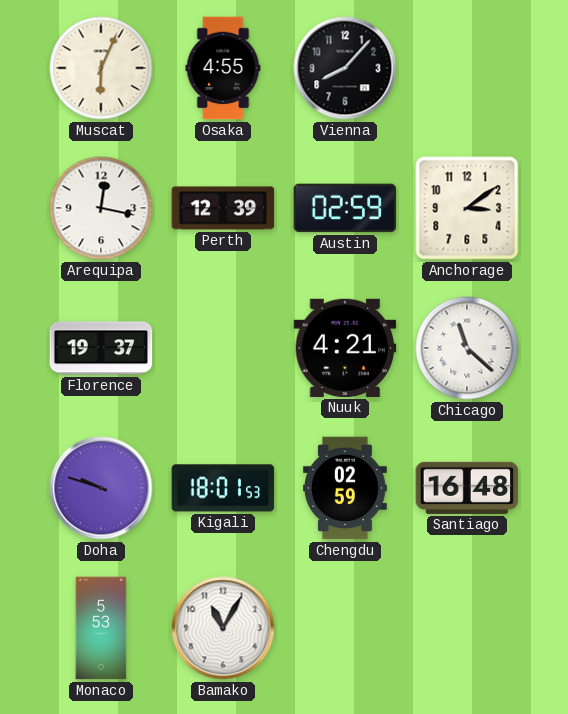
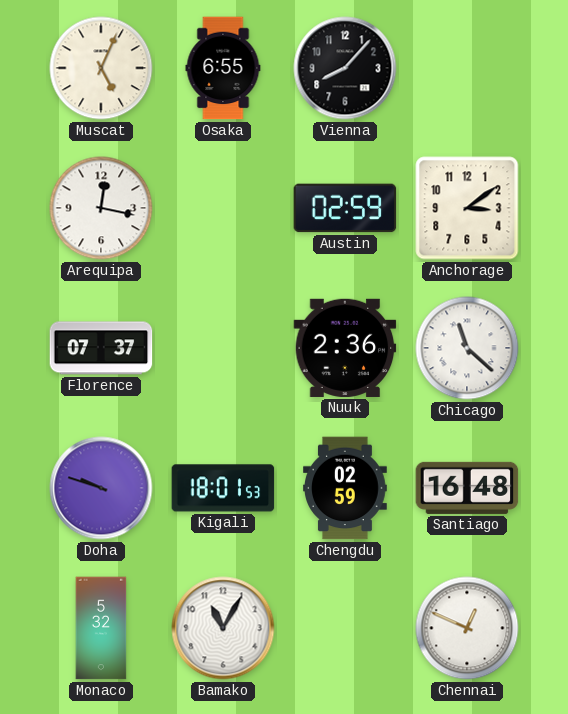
Muscat: 6:04 -> 5:04
Osaka: 4:55 -> 6:55
Perth: 12:39 -> none
Florence: 19:37 -> 07:37
Nuuk: 4:21 -> 2:36
Monaco: 5:53 -> 5:32
Chennai: none -> 12:49
